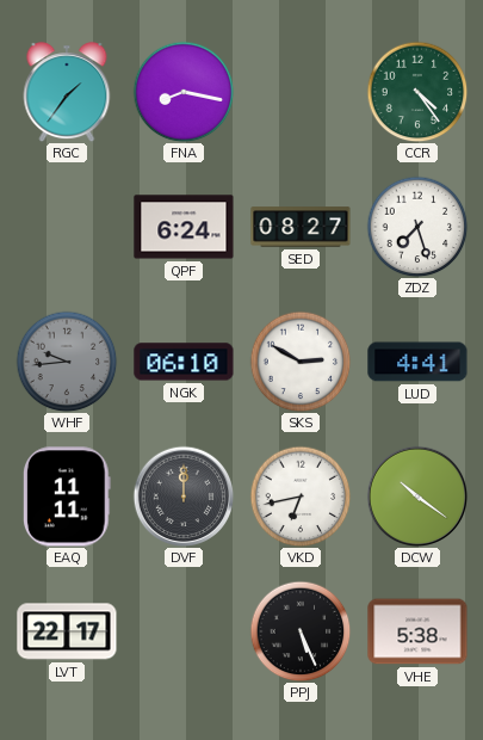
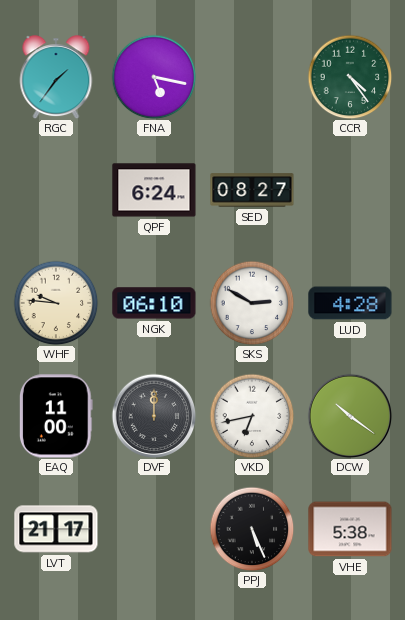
FNA: 8:17 -> 5:17
ZDZ: 7:27 -> none
WHF: 9:44 -> 9:46
WHF dial: grey -> cream
LUD: 4:41 -> 4:28
EAQ: 11:11 -> 11:00
LVT: 22:17 -> 21:17
